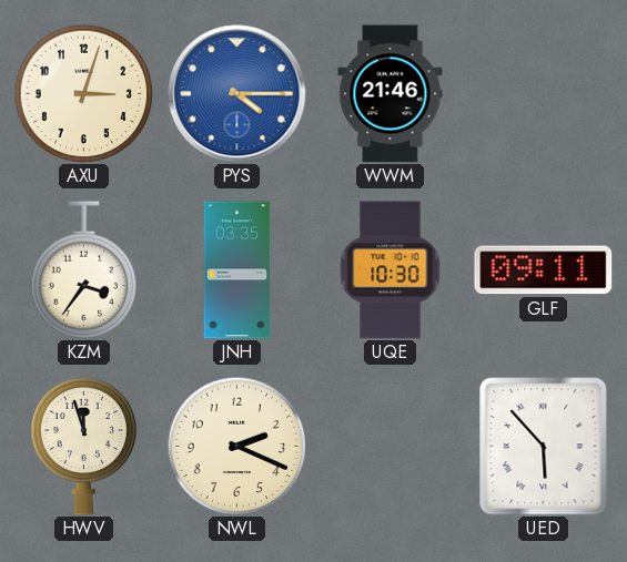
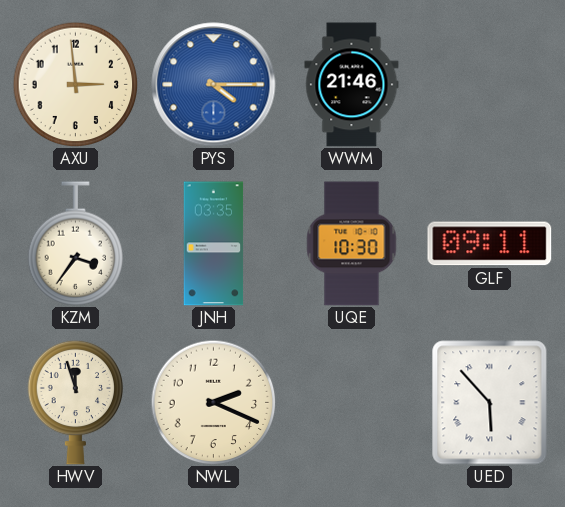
AXU: 3:03 -> 2:59
